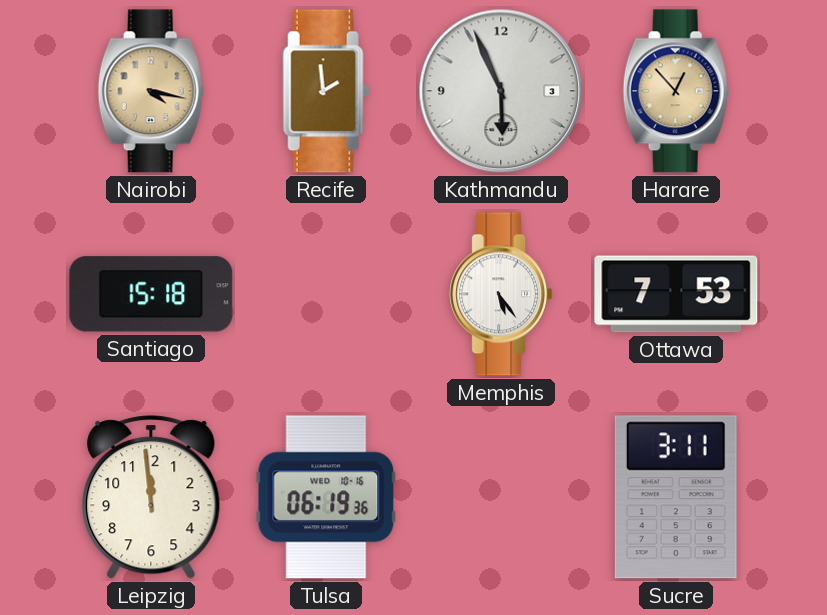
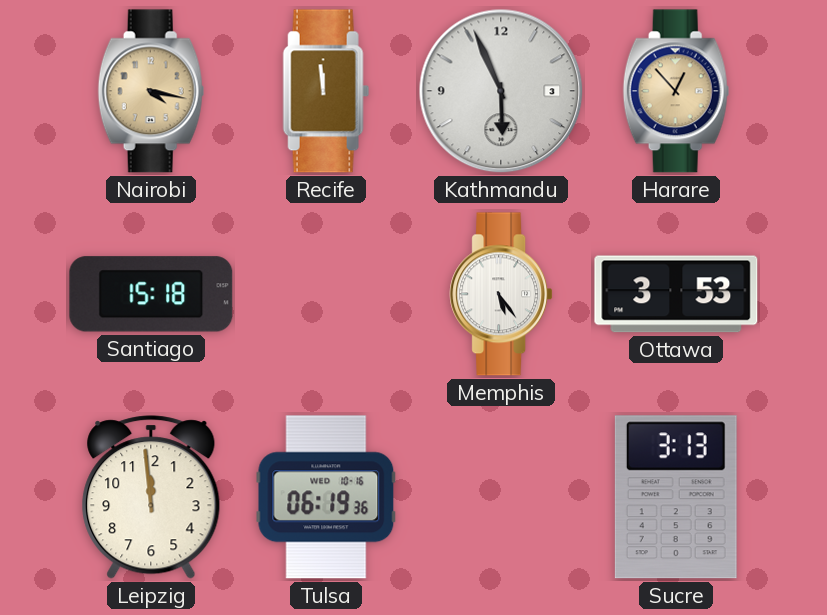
Recife: 1:59 -> 11:59
Ottawa: 7:53 -> 3:53
Sucre: 3:11 -> 3:13
